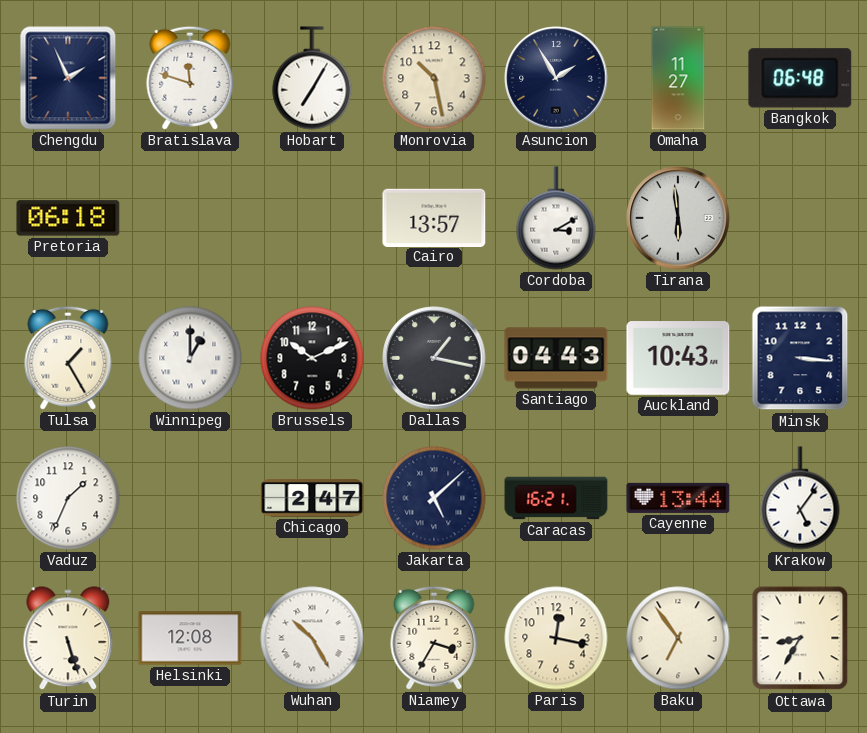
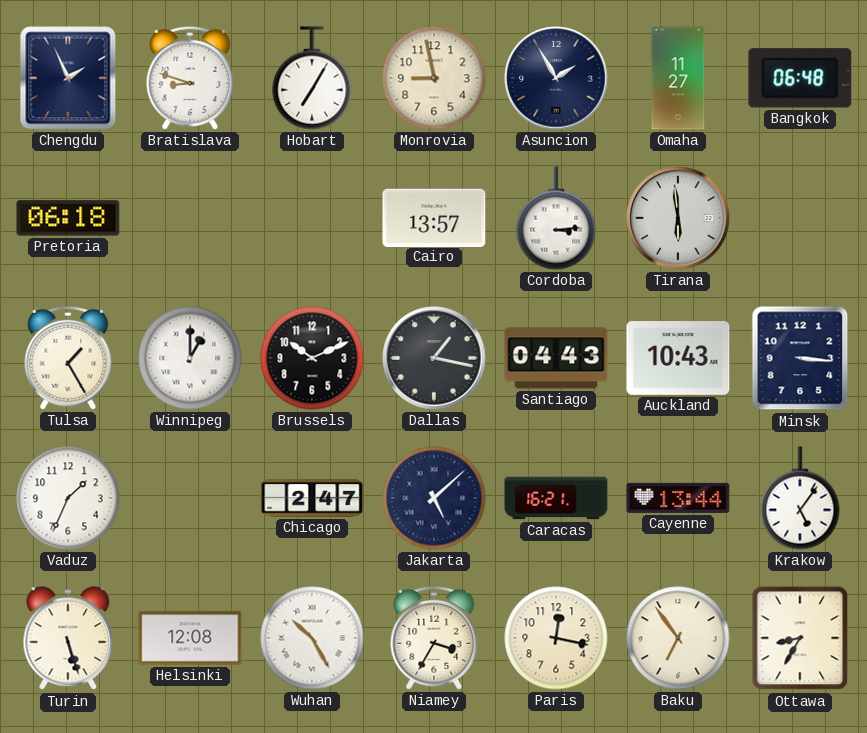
Bratislava: 11:48 -> 8:48
Monrovia: 10:28 -> 8:58
Cordoba: 3:10 -> 3:14
